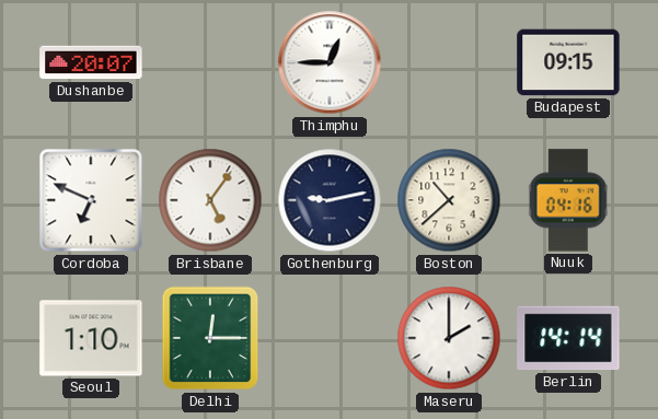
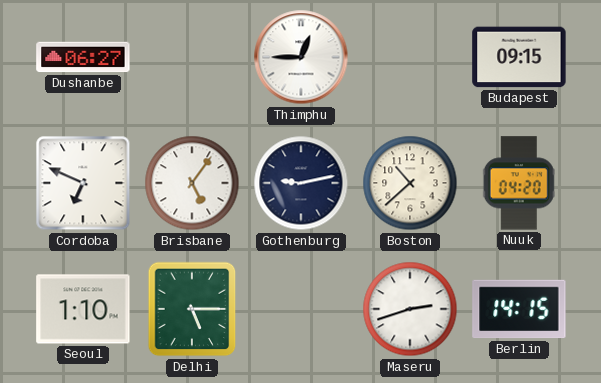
Dushanbe: 20:07 -> 06:27
Nuuk: 04:16 -> 04:20
Delhi: 12:15 -> 5:15
Maseru: 2:00 -> 2:42
Berlin: 14:14 -> 14:15
